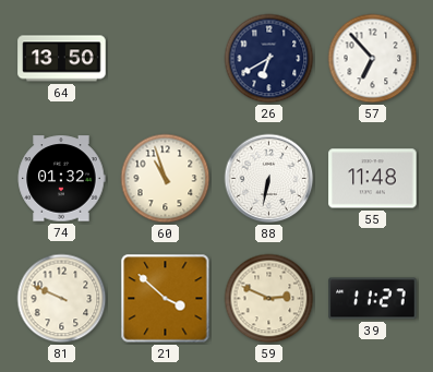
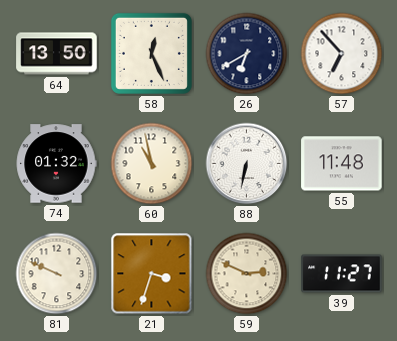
58: none -> 12:26
60: 10:57 -> 10:58
21: 3:52 -> 3:33
